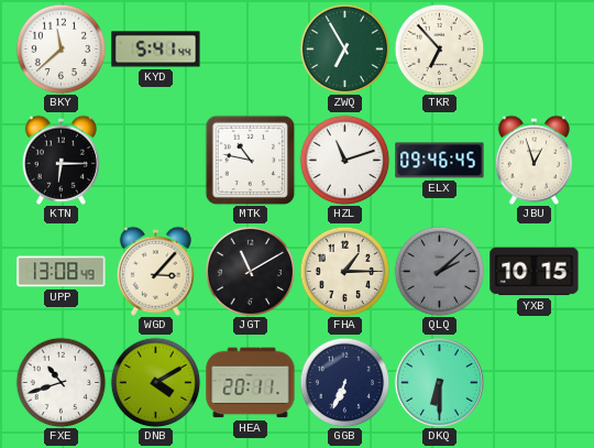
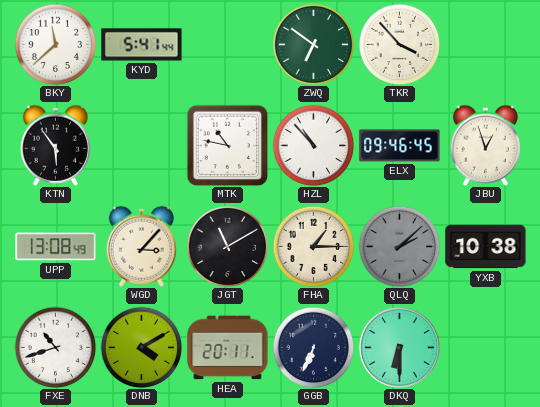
ZWQ: 6:55 -> 6:51
TKR: 6:53 -> 3:53
KTN: 6:15 -> 5:54
HZL: 11:12 -> 10:53
YXB: 10:15 -> 10:38
